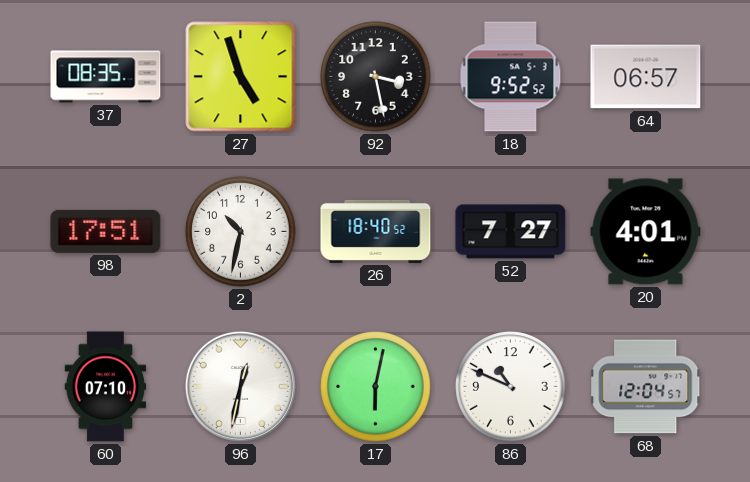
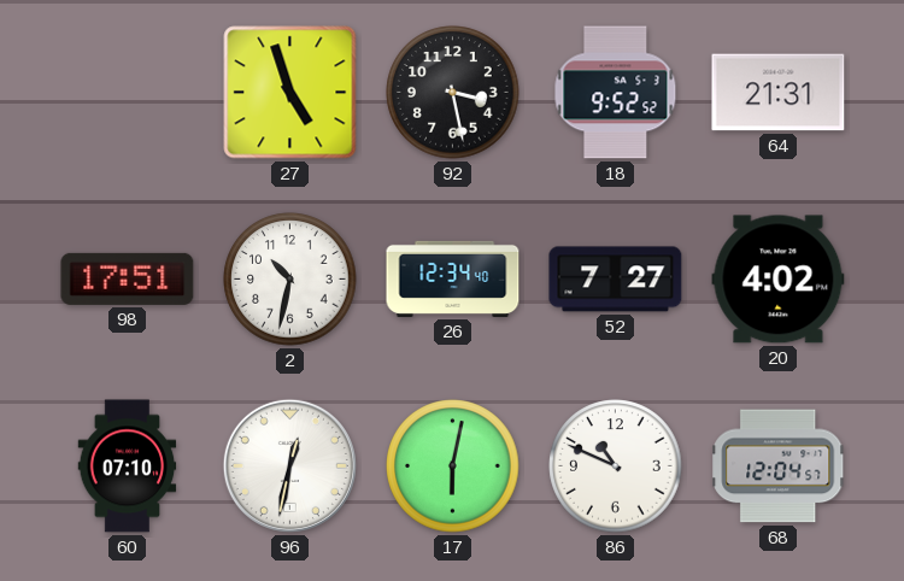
37: 08:35 -> none
64: 06:57 -> 21:31
26: 18:40 -> 12:34
20: 4:01 -> 4:02
